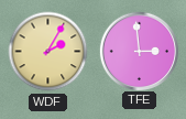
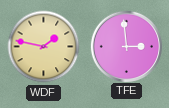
WDF: 2:05 -> 1:47
